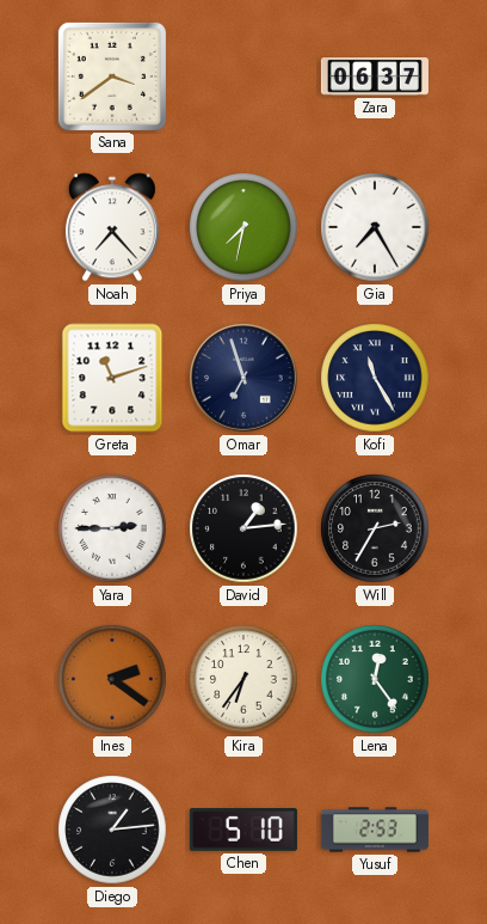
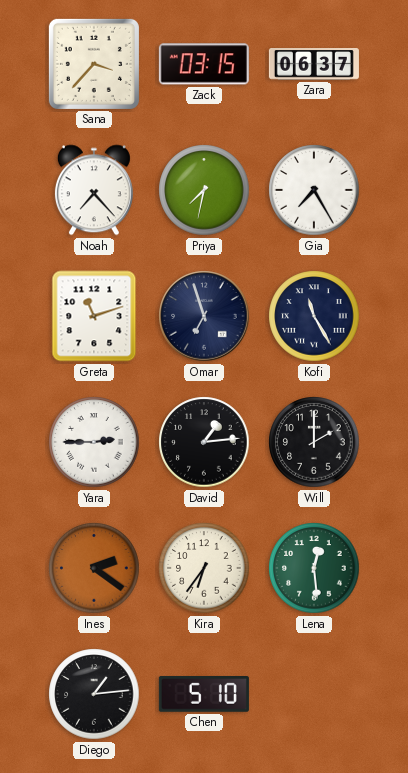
Sana: 3:39 -> 3:37
Zack: none -> 03:15
Will: 2:35 -> 2:00
Lena: 12:24 -> 12:29
Yusuf: 2:53 -> none
